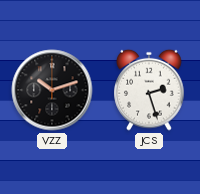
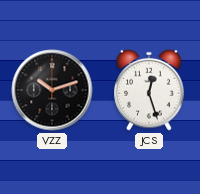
JCS: 2:27 -> 12:27
